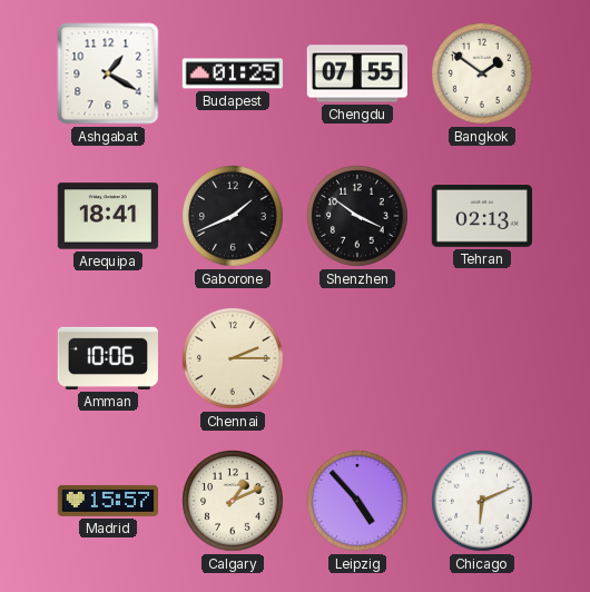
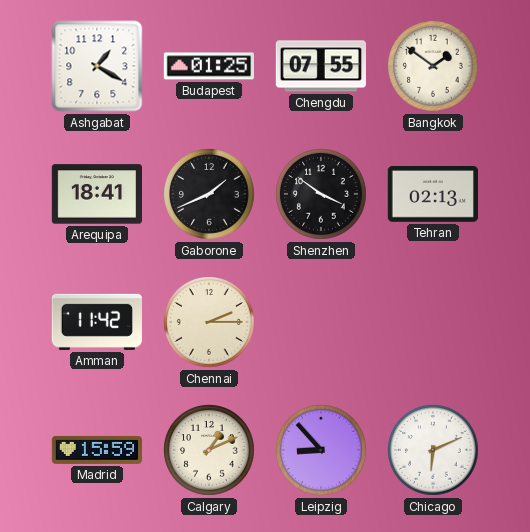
Amman: 10:06 -> 11:42
Madrid: 15:57 -> 15:59
Leipzig: 4:53 -> 8:53
